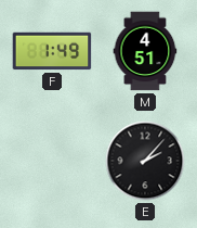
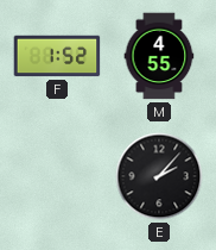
F: 1:49 -> 1:52
M: 4:51 -> 4:55
